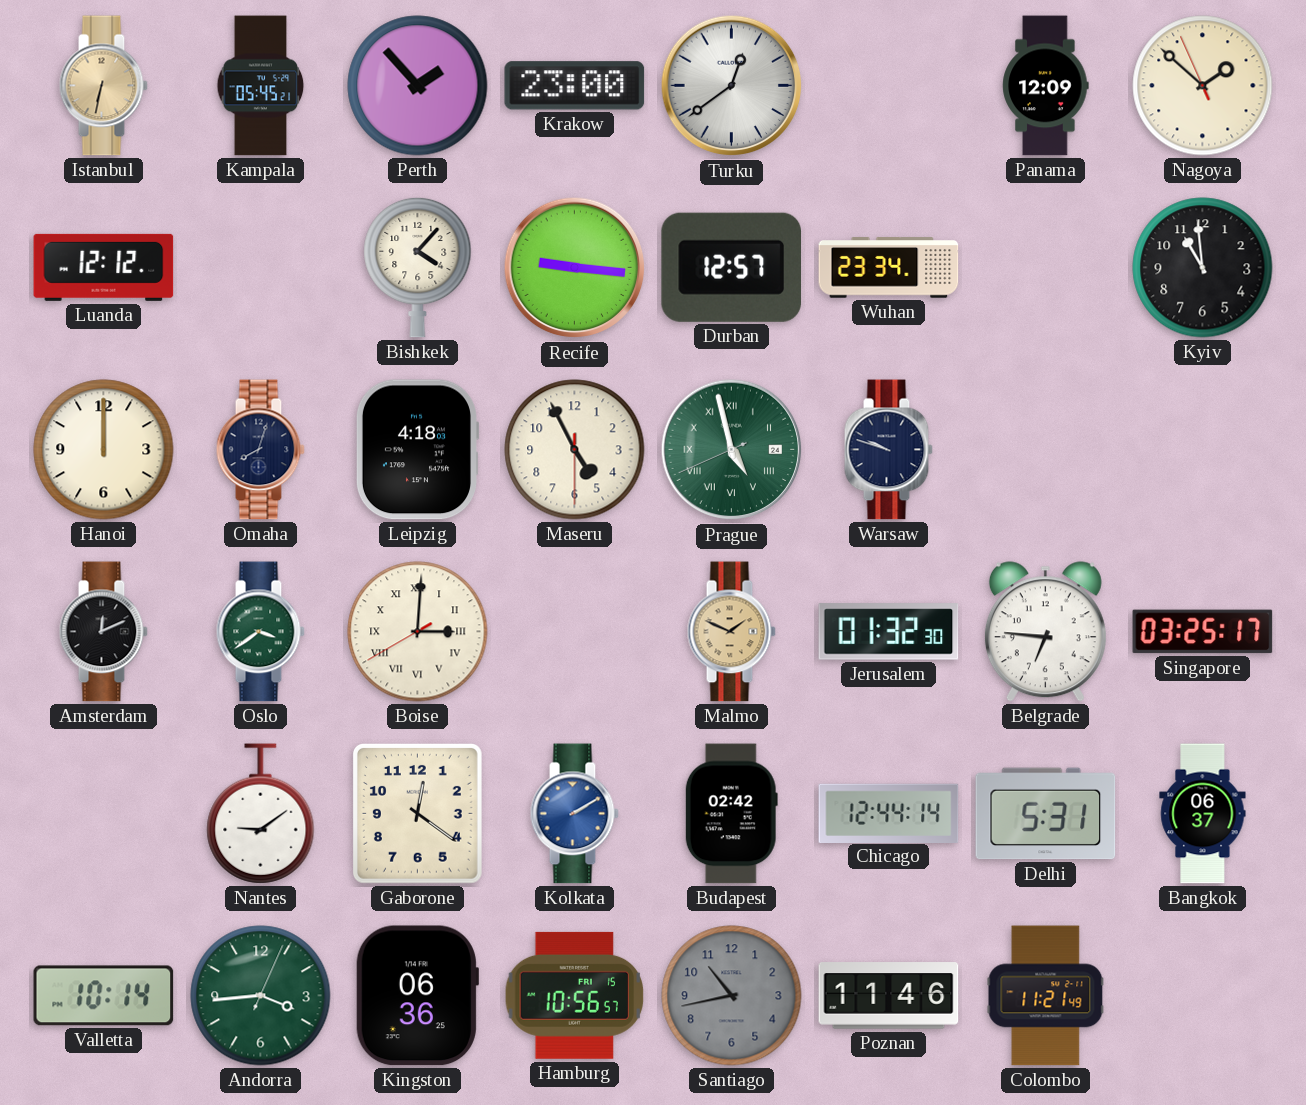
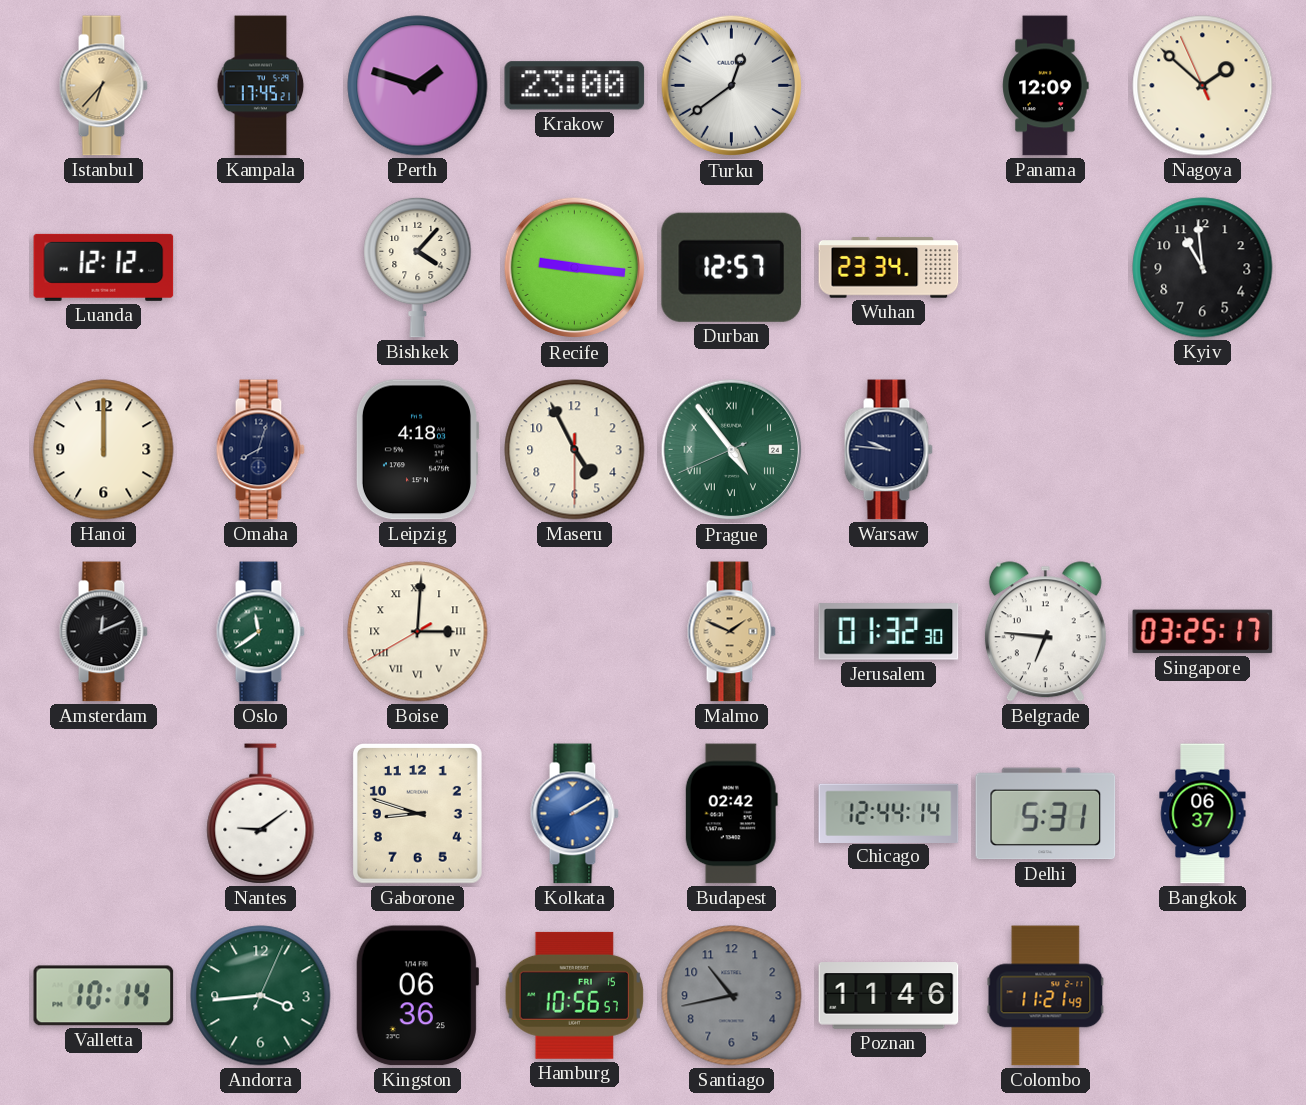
Istanbul: 6:32 -> 6:37
Kampala: 05:45 -> 17:45
Perth: 1:53 -> 1:48
Prague: 4:57 -> 4:53
Warsaw: 9:48 -> 9:46
Oslo: 3:39 -> 11:39
Gaborone: 12:21 -> 8:48
